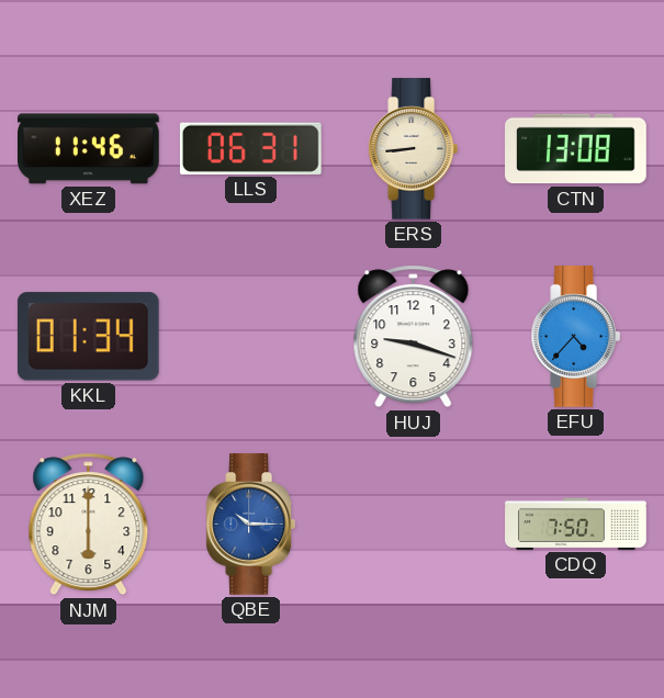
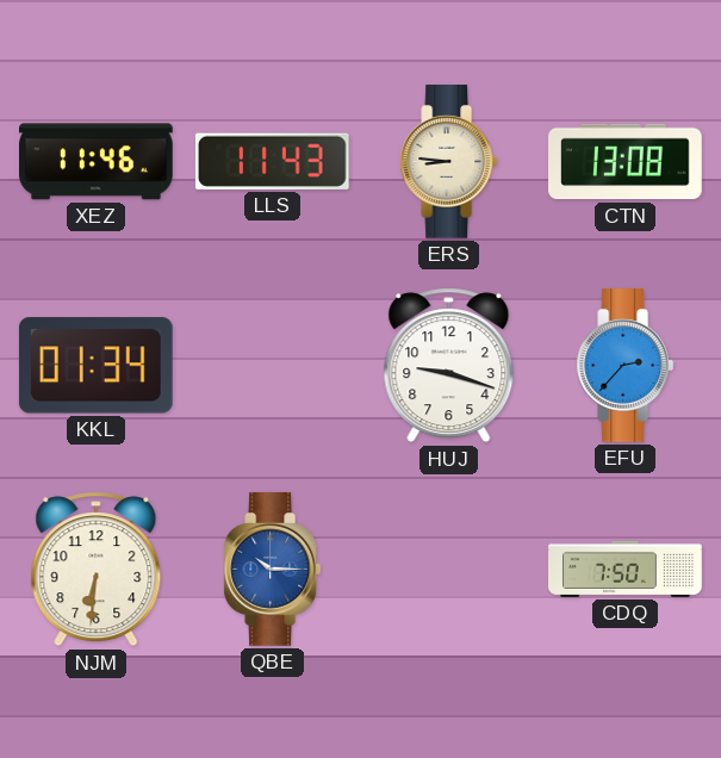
LLS: 06:31 -> 11:43
ERS: 8:44 -> 8:46
EFU: 4:37 -> 2:37
NJM: 6:00 -> 6:31
